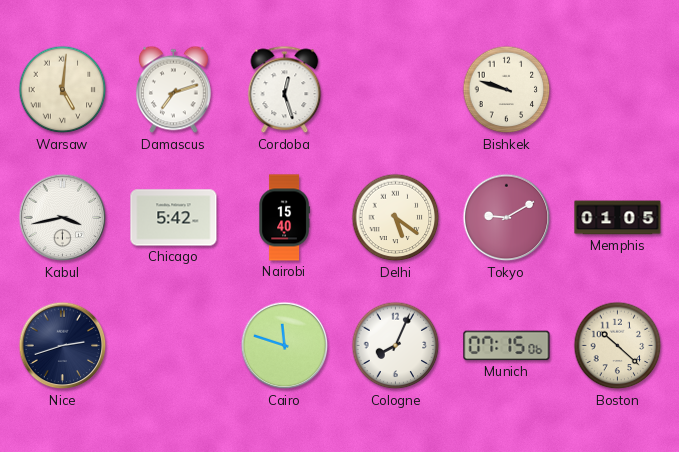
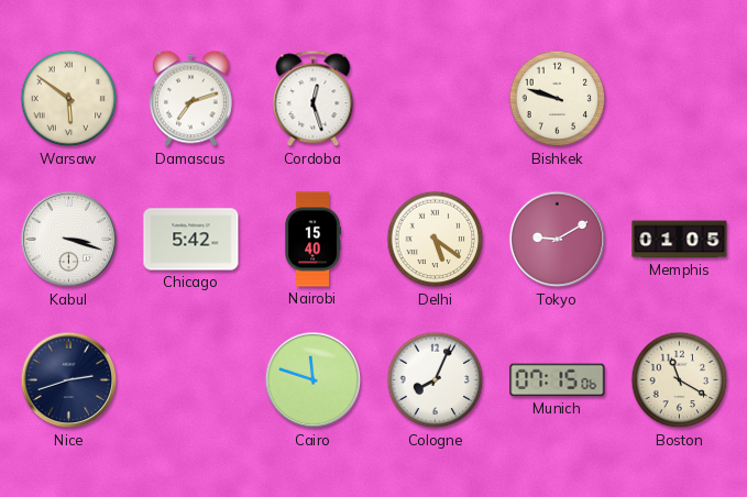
Warsaw: 5:01 -> 5:51
Kabul: 3:43 -> 3:18
Boston: 10:22 -> 11:20
